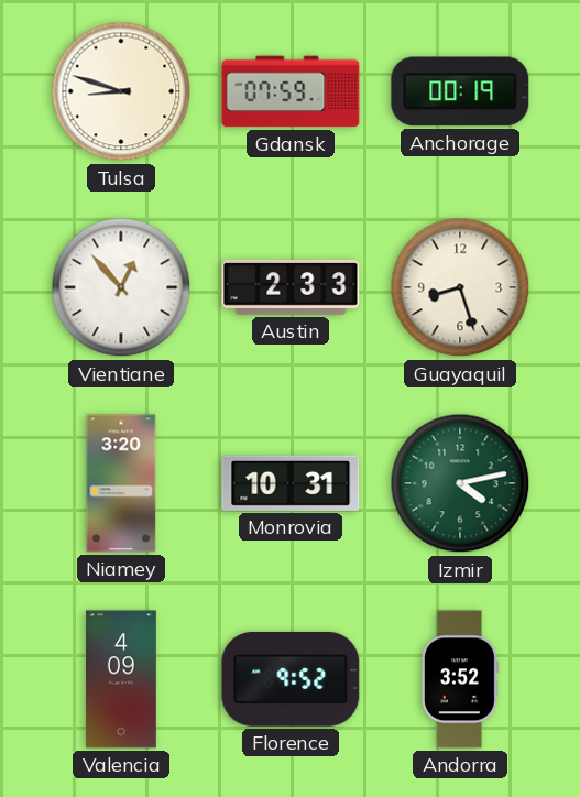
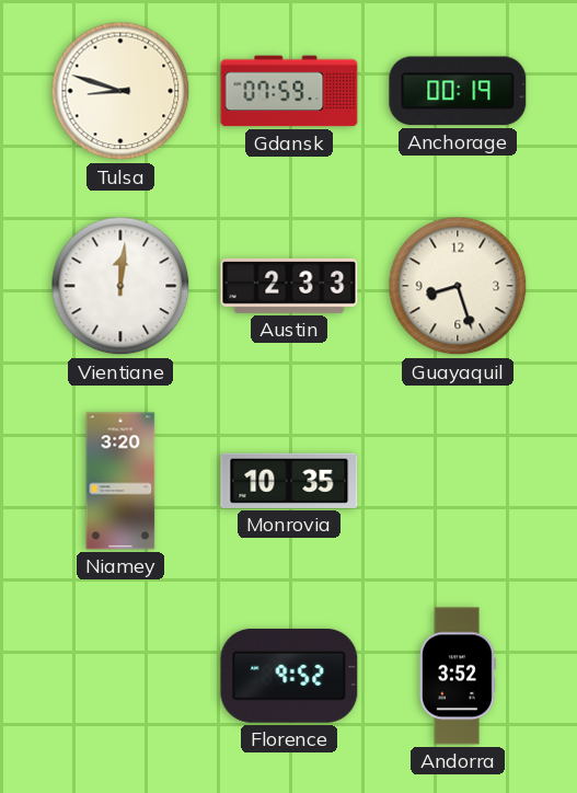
Vientiane: 12:53 -> 12:01
Monrovia: 10:31 -> 10:35
Izmir: 4:13 -> none
Valencia: 4:09 -> none
